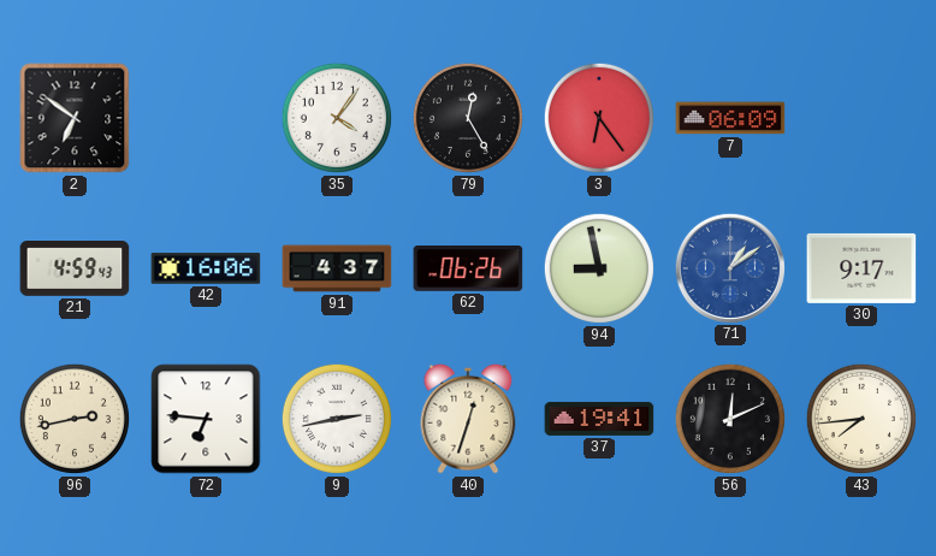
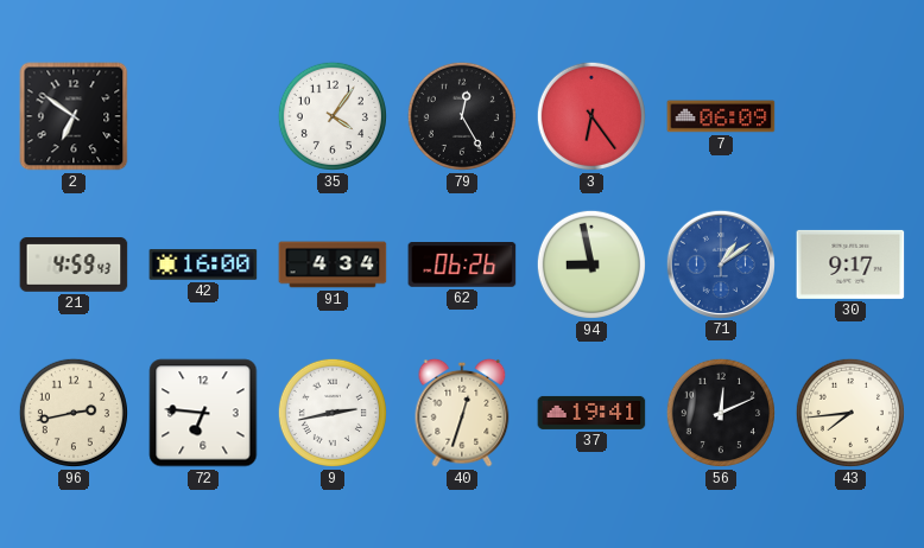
42: 16:06 -> 16:00
91: 4:37 -> 4:34
